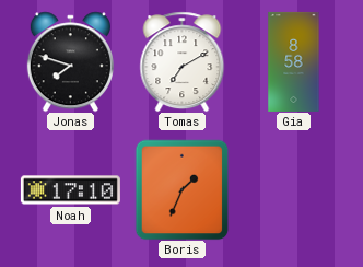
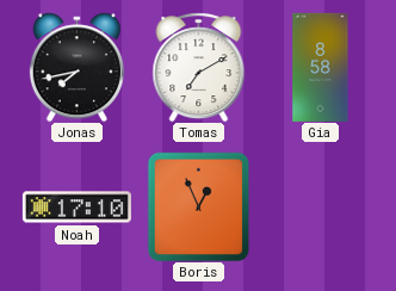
Jonas: 7:48 -> 7:43
Boris: 1:34 -> 12:56
